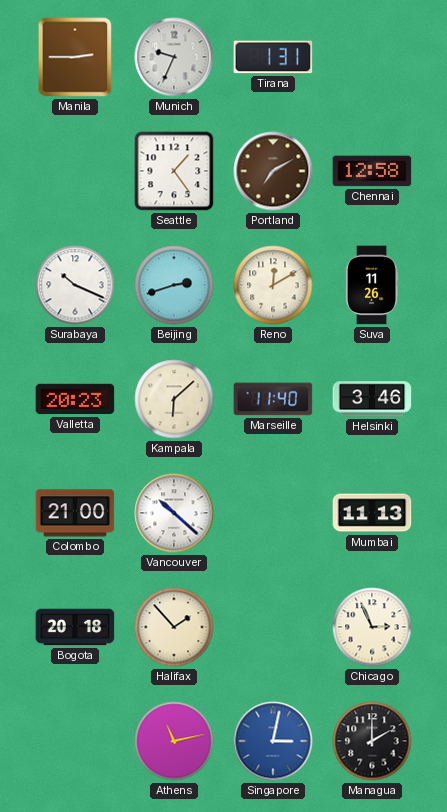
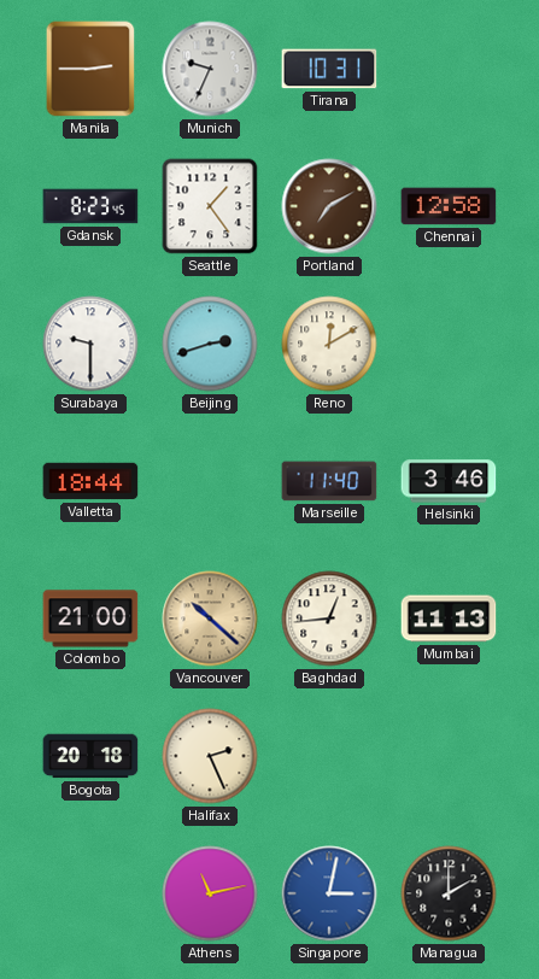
Tirana: 1:31 -> 10:31
Gdansk: none -> 8:23
Surabaya: 10:19 -> 9:30
Suva: 11:26 -> none
Valletta: 20:23 -> 18:44
Kampala: 6:08 -> none
Vancouver dial: white -> champagne
Baghdad: none -> 12:44
Halifax: 1:53 -> 2:26
Chicago: 2:56 -> none
